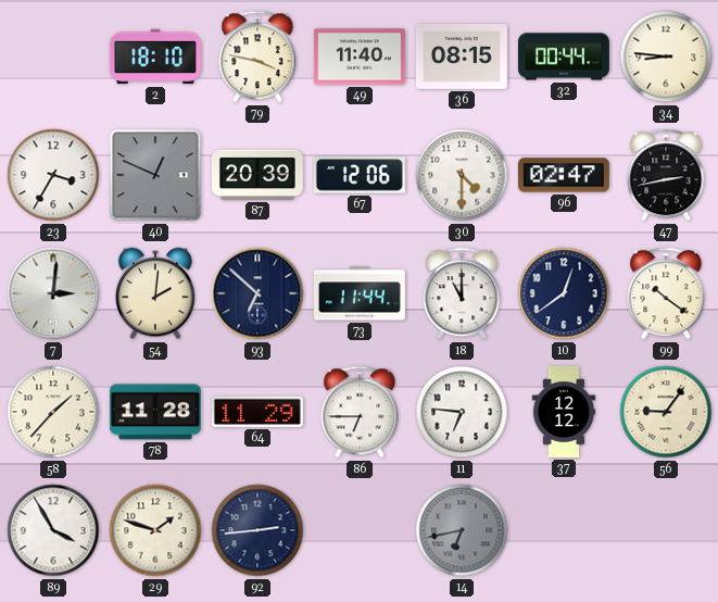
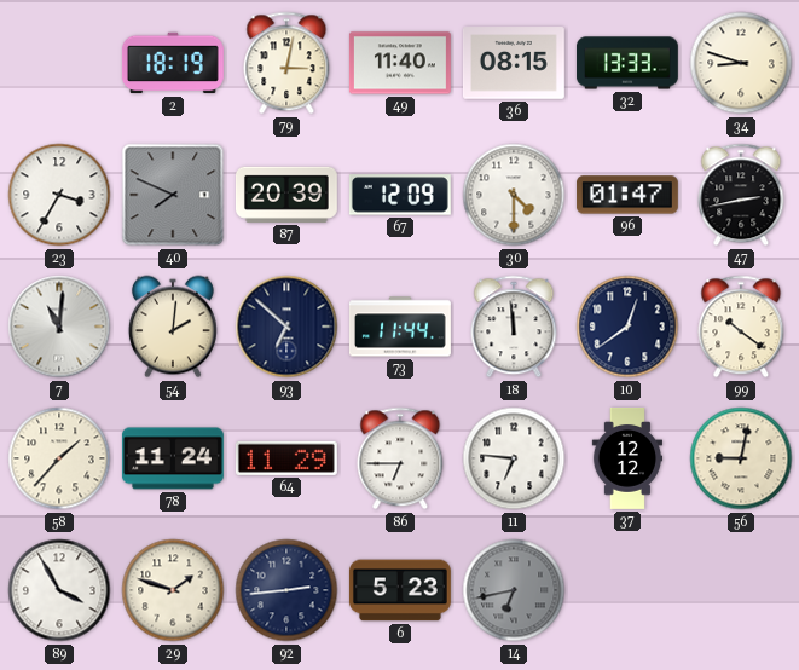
2: 18:10 -> 18:19
79: 3:47 -> 3:02
32: 00:44 -> 13:33
34: 8:46 -> 8:48
40: 12:49 -> 7:49
67: 12:06 -> 12:09
96: 02:47 -> 01:47
7: 3:01 -> 11:01
18: 11:00 -> 11:59
78: 11:28 -> 11:24
56: 9:06 -> 9:02
6: none -> 5:23
